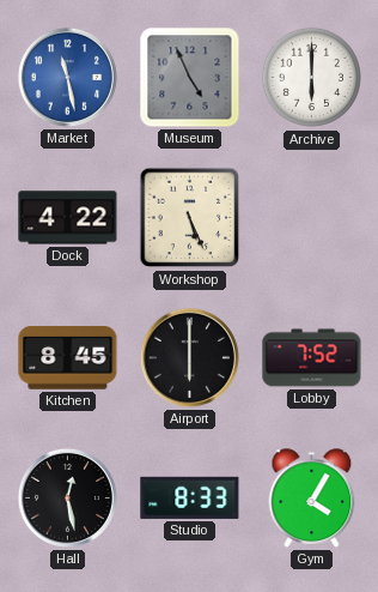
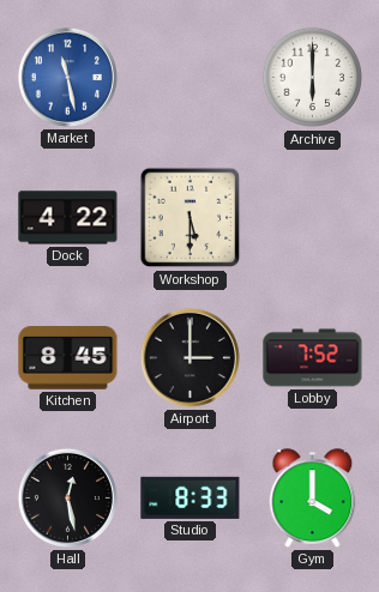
Museum: 4:56 -> none
Workshop: 5:26 -> 5:30
Airport: 6:00 -> 3:00
Gym: 4:05 -> 4:00
